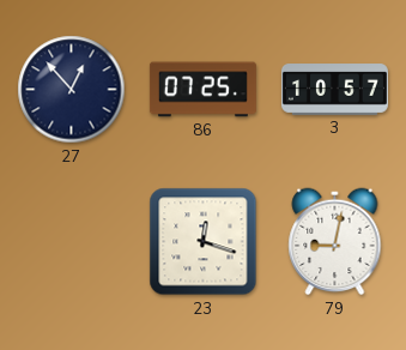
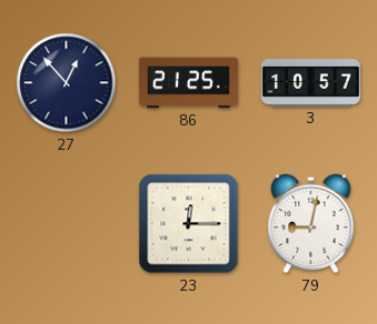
86: 07:25 -> 21:25
23: 12:18 -> 12:15
